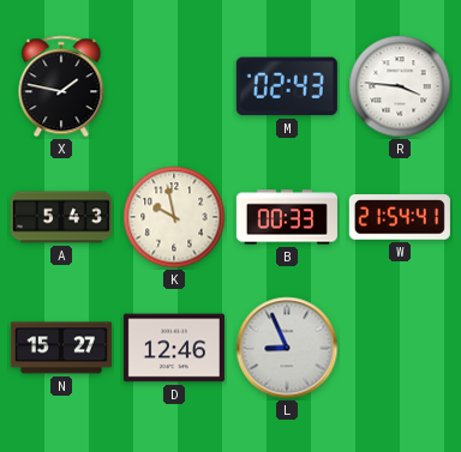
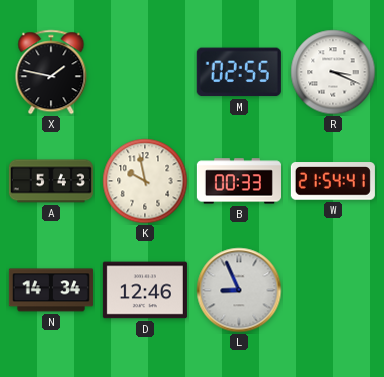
M: 02:43 -> 02:55
R: 3:46 -> 3:19
N: 15:27 -> 14:34
